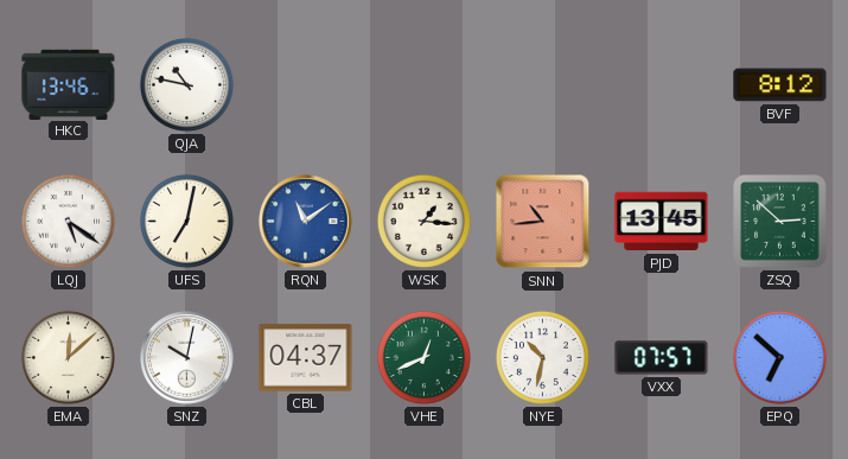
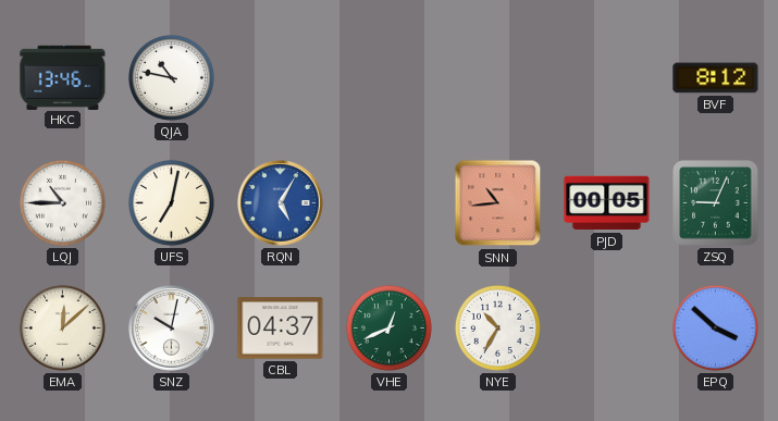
LQJ: 5:21 -> 10:45
RQN: 11:09 -> 5:05
WSK: 1:16 -> none
PJD: 13:45 -> 00:05
ZSQ: 2:52 -> 9:04
NYE: 10:32 -> 10:35
VXX: 07:57 -> none
EPQ: 6:52 -> 3:52
